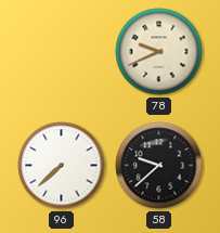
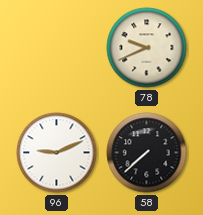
96: 7:38 -> 9:11
58: 9:38 -> 7:38
